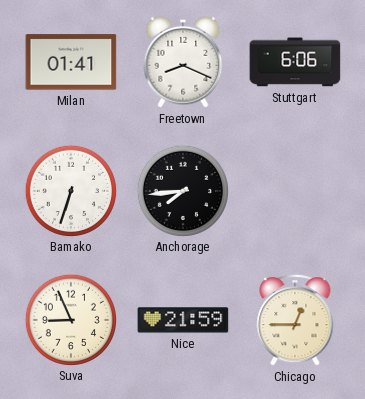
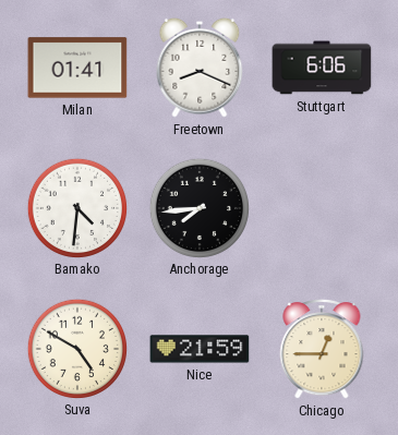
Bamako: 6:33 -> 4:31
Suva: 8:56 -> 4:50
